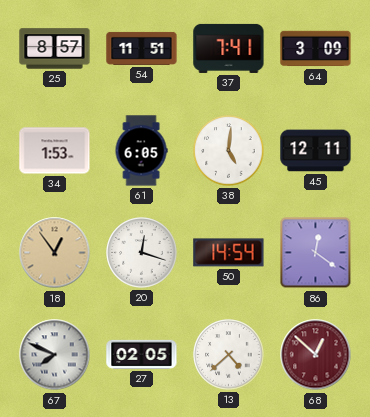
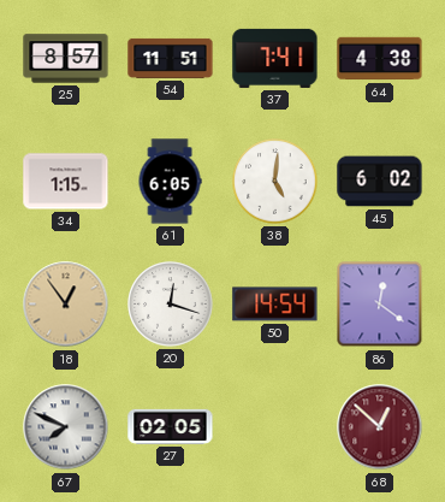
64: 3:09 -> 4:38
34: 1:53 -> 1:15
45: 12:11 -> 6:02
13: 4:38 -> none
